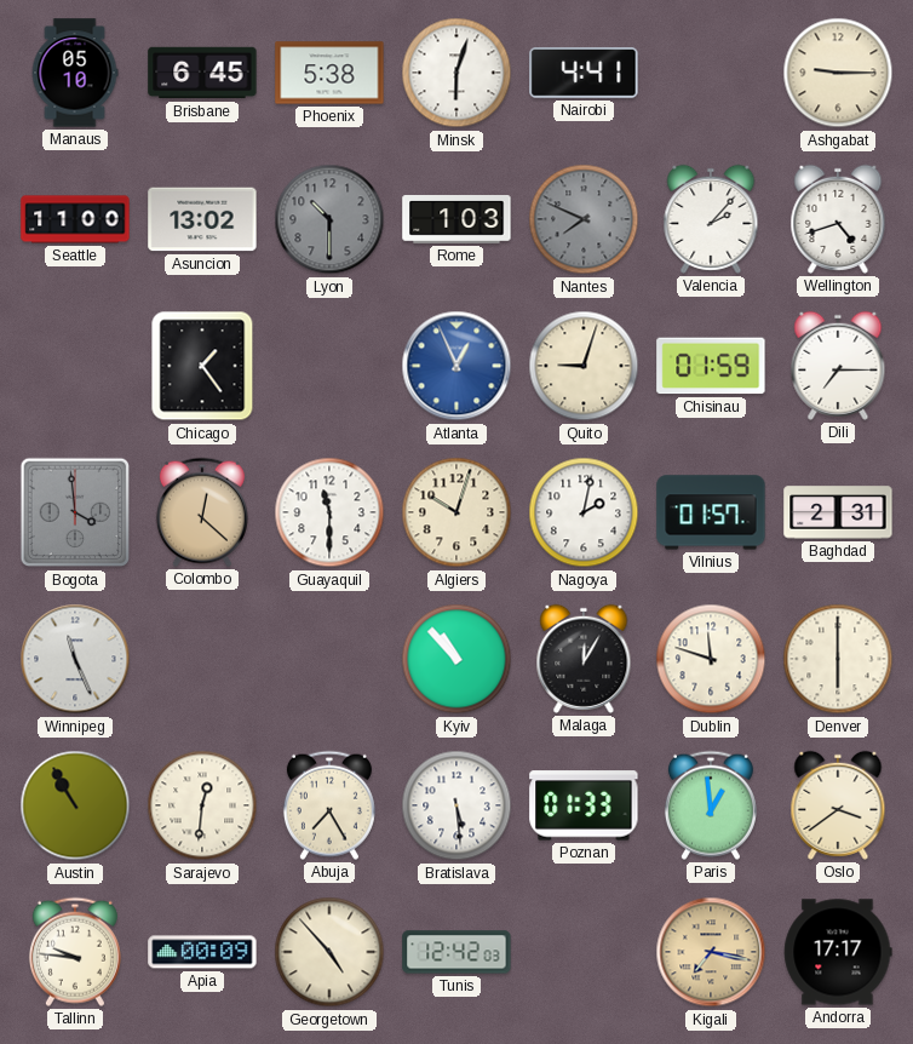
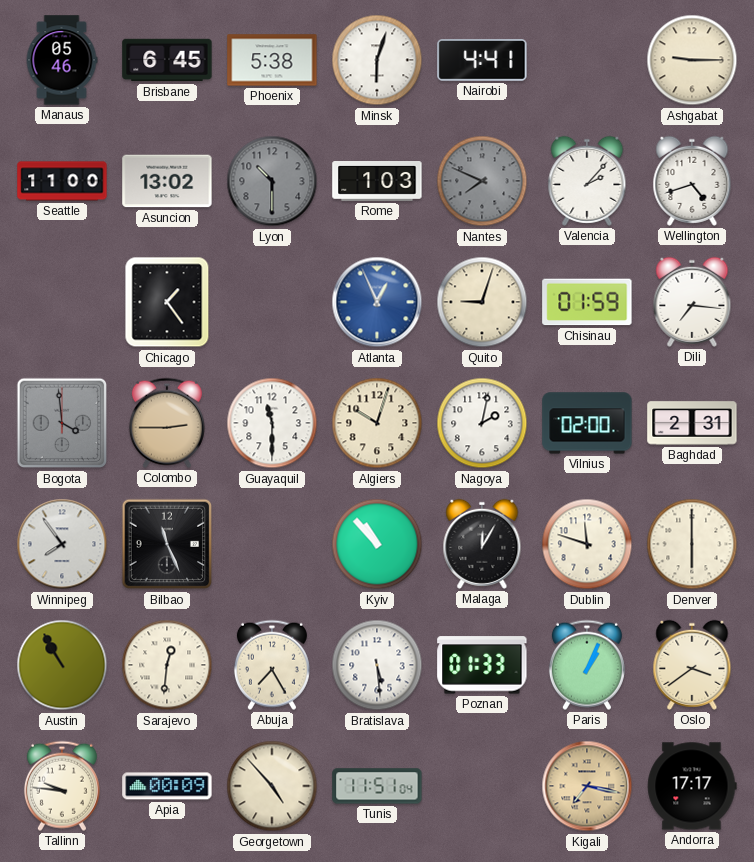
Manaus: 05:10 -> 05:46
Dili: 7:15 -> 7:16
Colombo: 12:22 -> 2:45
Vilnius: 01:57 -> 02:00
Winnipeg: 11:26 -> 7:54
Bilbao: none -> 11:26
Paris: 12:59 -> 1:04
Tunis: 12:42 -> 11:51
